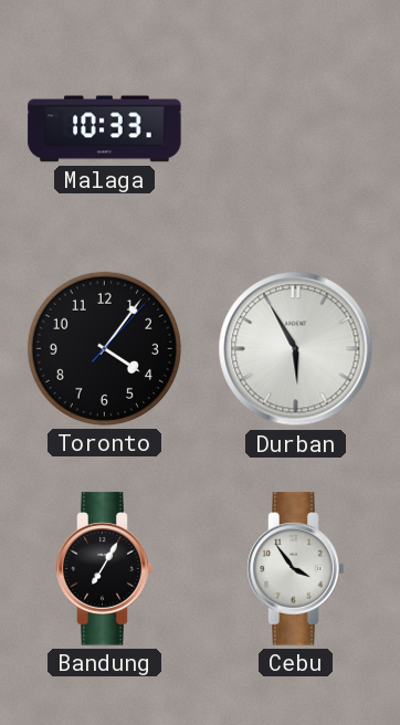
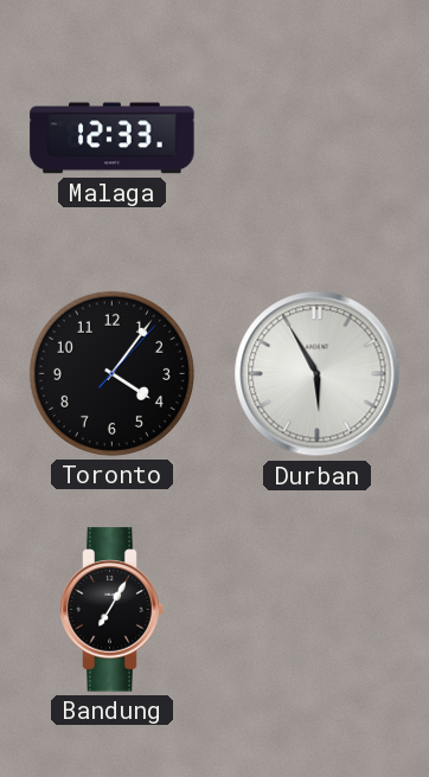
Malaga: 10:33 -> 12:33
Cebu: 3:54 -> none
